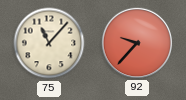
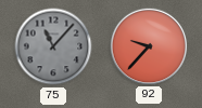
75 dial: cream -> grey
